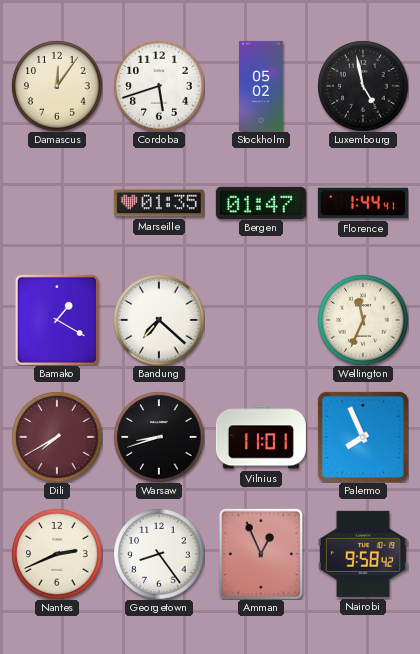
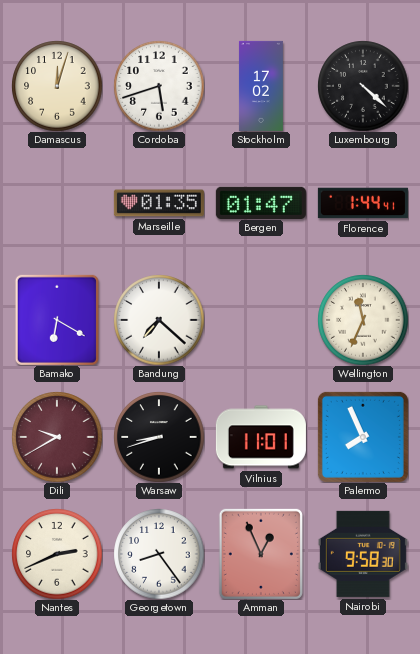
Damascus: 12:06 -> 12:03
Stockholm: 05:02 -> 17:02
Luxembourg: 4:58 -> 4:22
Bamako: 1:20 -> 6:20
Dili: 7:40 -> 9:40
Nairobi: 9:58:42 -> 9:58:30
